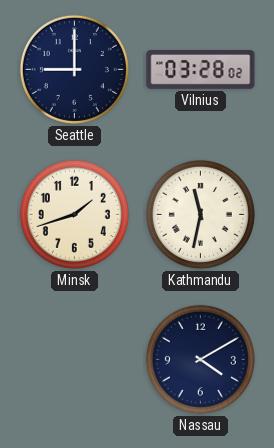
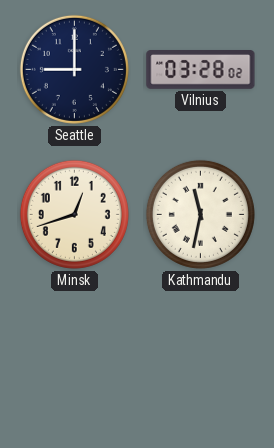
Minsk: 1:42 -> 12:42
Nassau: 4:10 -> none
